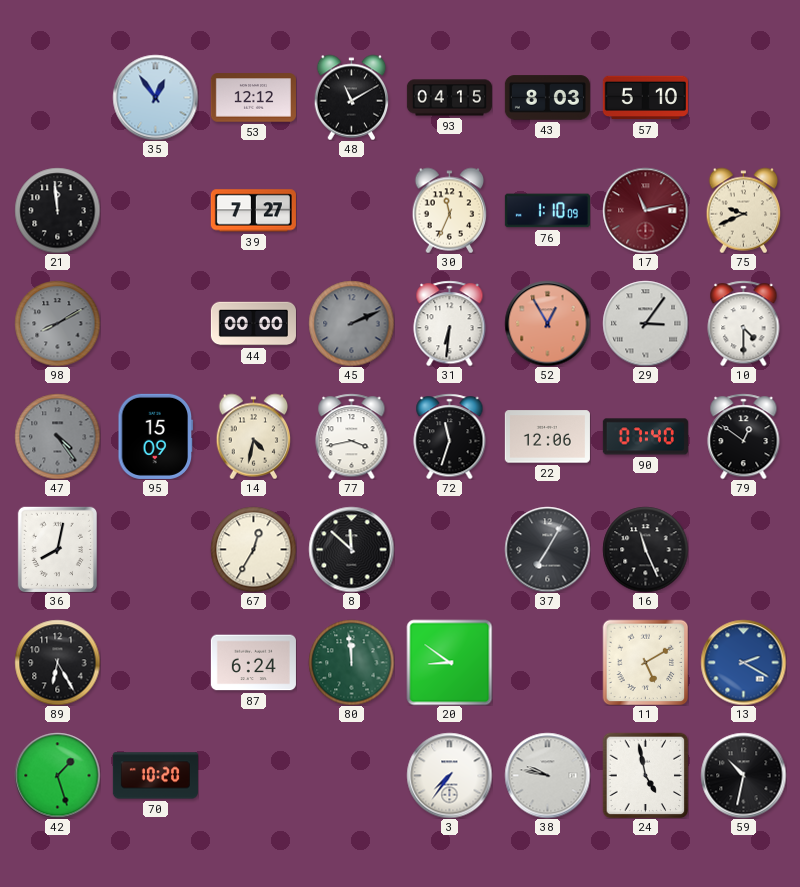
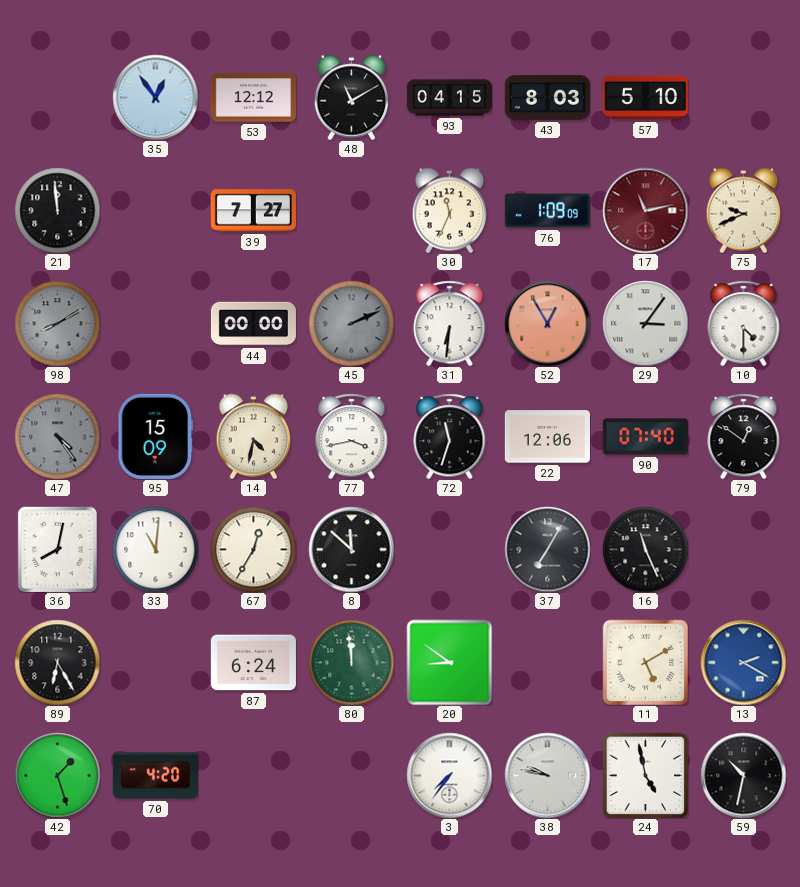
76: 1:10 -> 1:09
33: none -> 11:01
70: 10:20 -> 4:20
